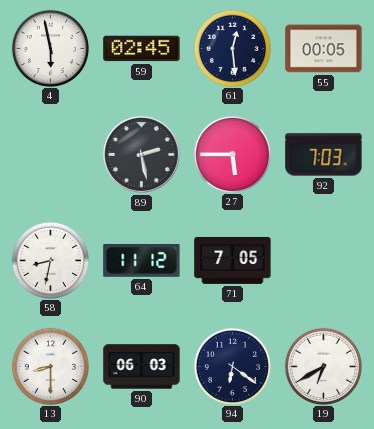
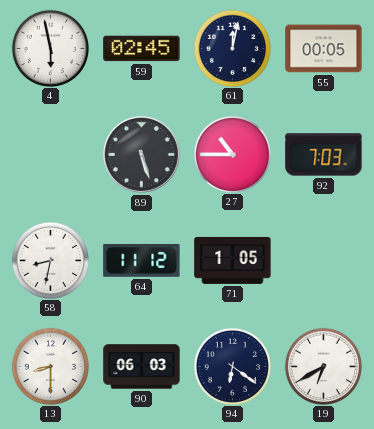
61: 12:29 -> 12:02
89: 2:28 -> 5:27
27: 5:45 -> 10:45
71: 7:05 -> 1:05
